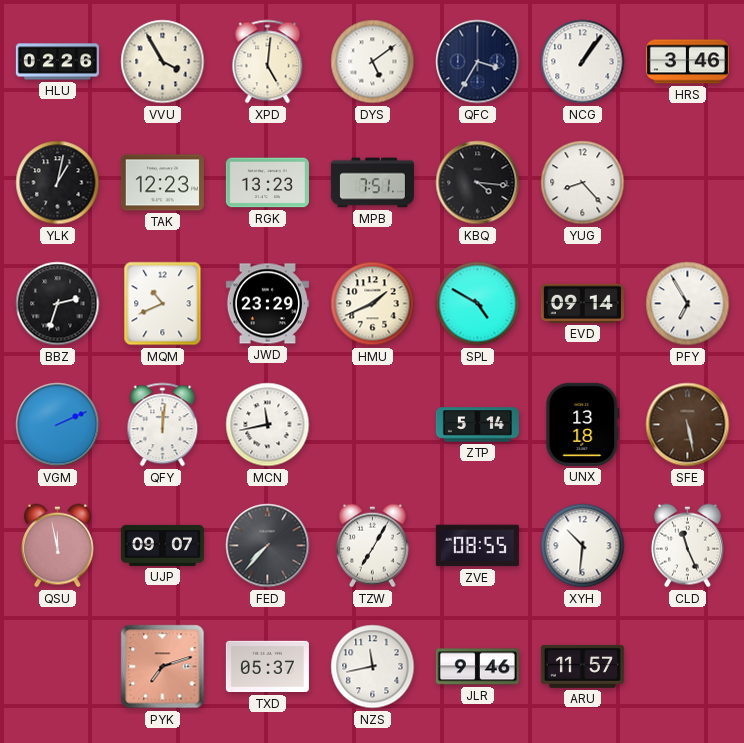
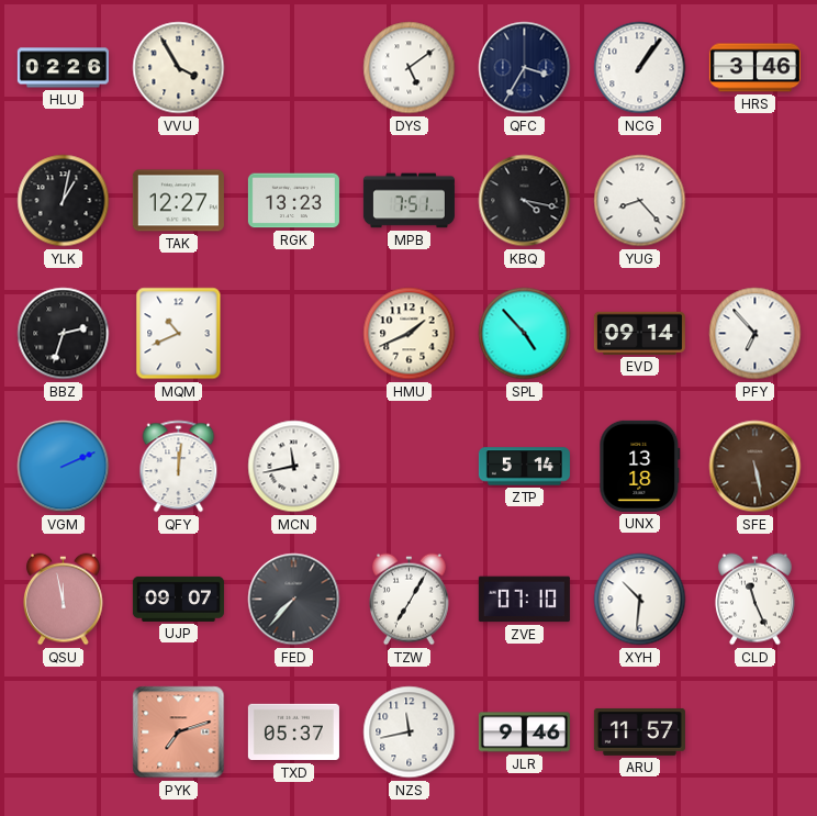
XPD: 5:01 -> none
TAK: 12:23 -> 12:27
KBQ: 4:16 -> 4:17
JWD: 23:29 -> none
SPL: 4:50 -> 4:53
PFY: 6:55 -> 6:53
ZVE: 08:55 -> 07:10
